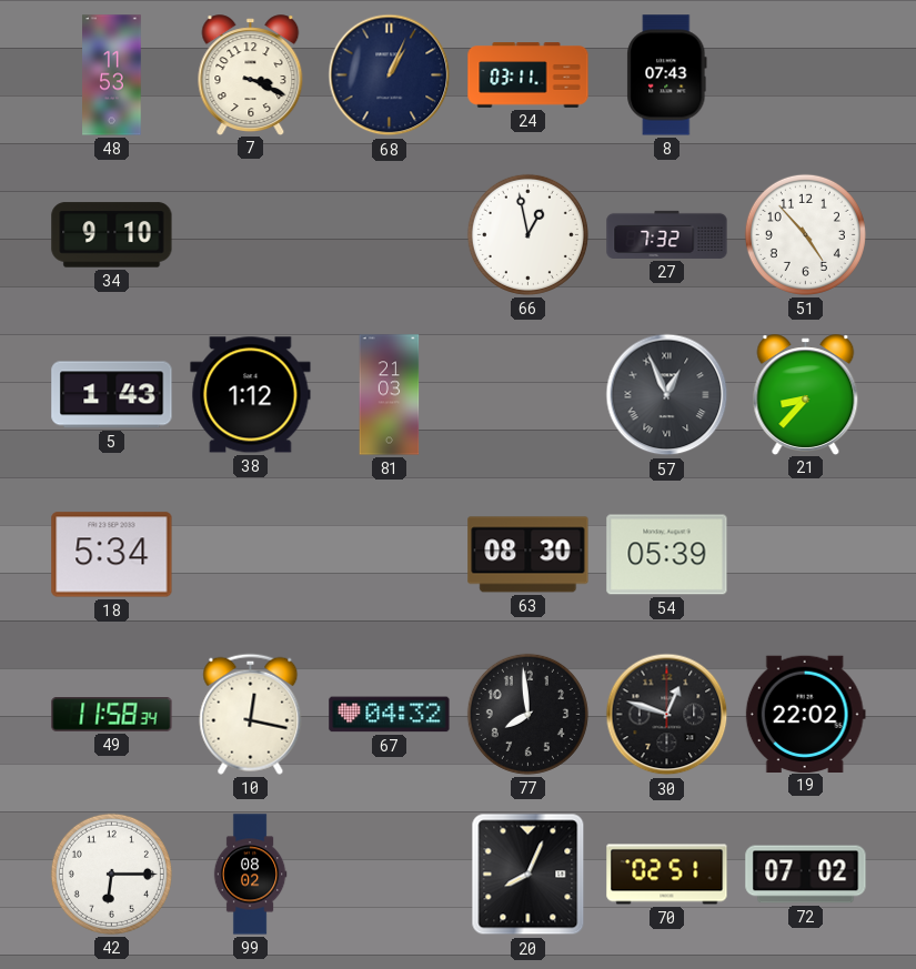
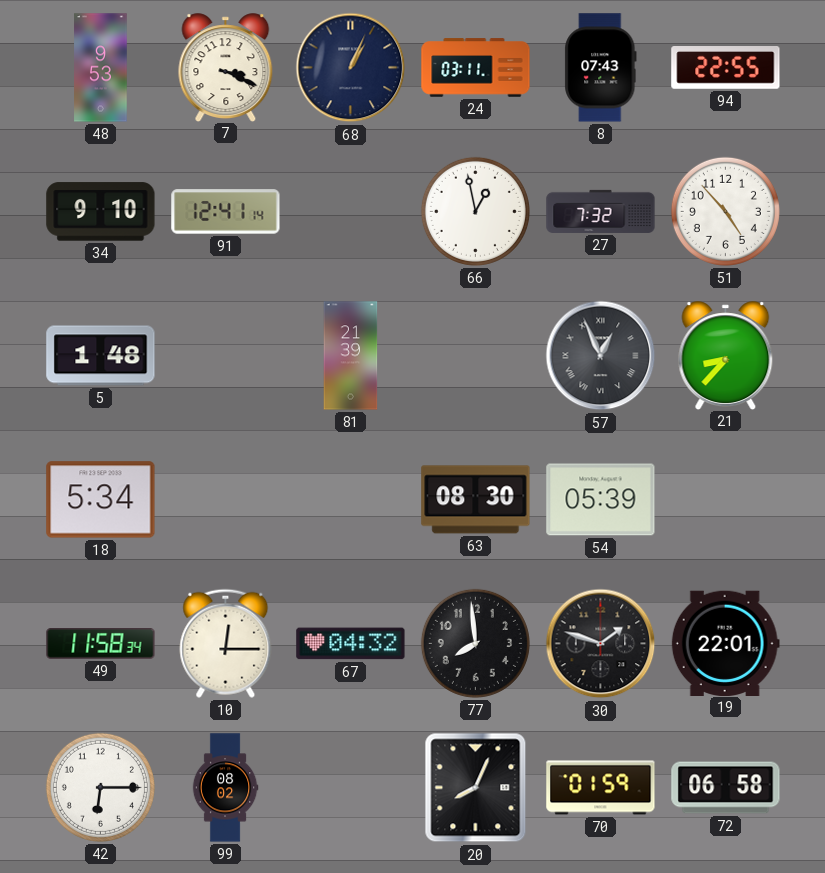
48: 11:53 -> 9:53
94: none -> 22:55
91: none -> 12:41
5: 1:43 -> 1:48
38: 1:12 -> none
81: 21:03 -> 21:39
10: 12:17 -> 12:15
30: 12:48 -> 1:48
19: 22:02 -> 22:01
70: 02:51 -> 01:59
72: 07:02 -> 06:58
